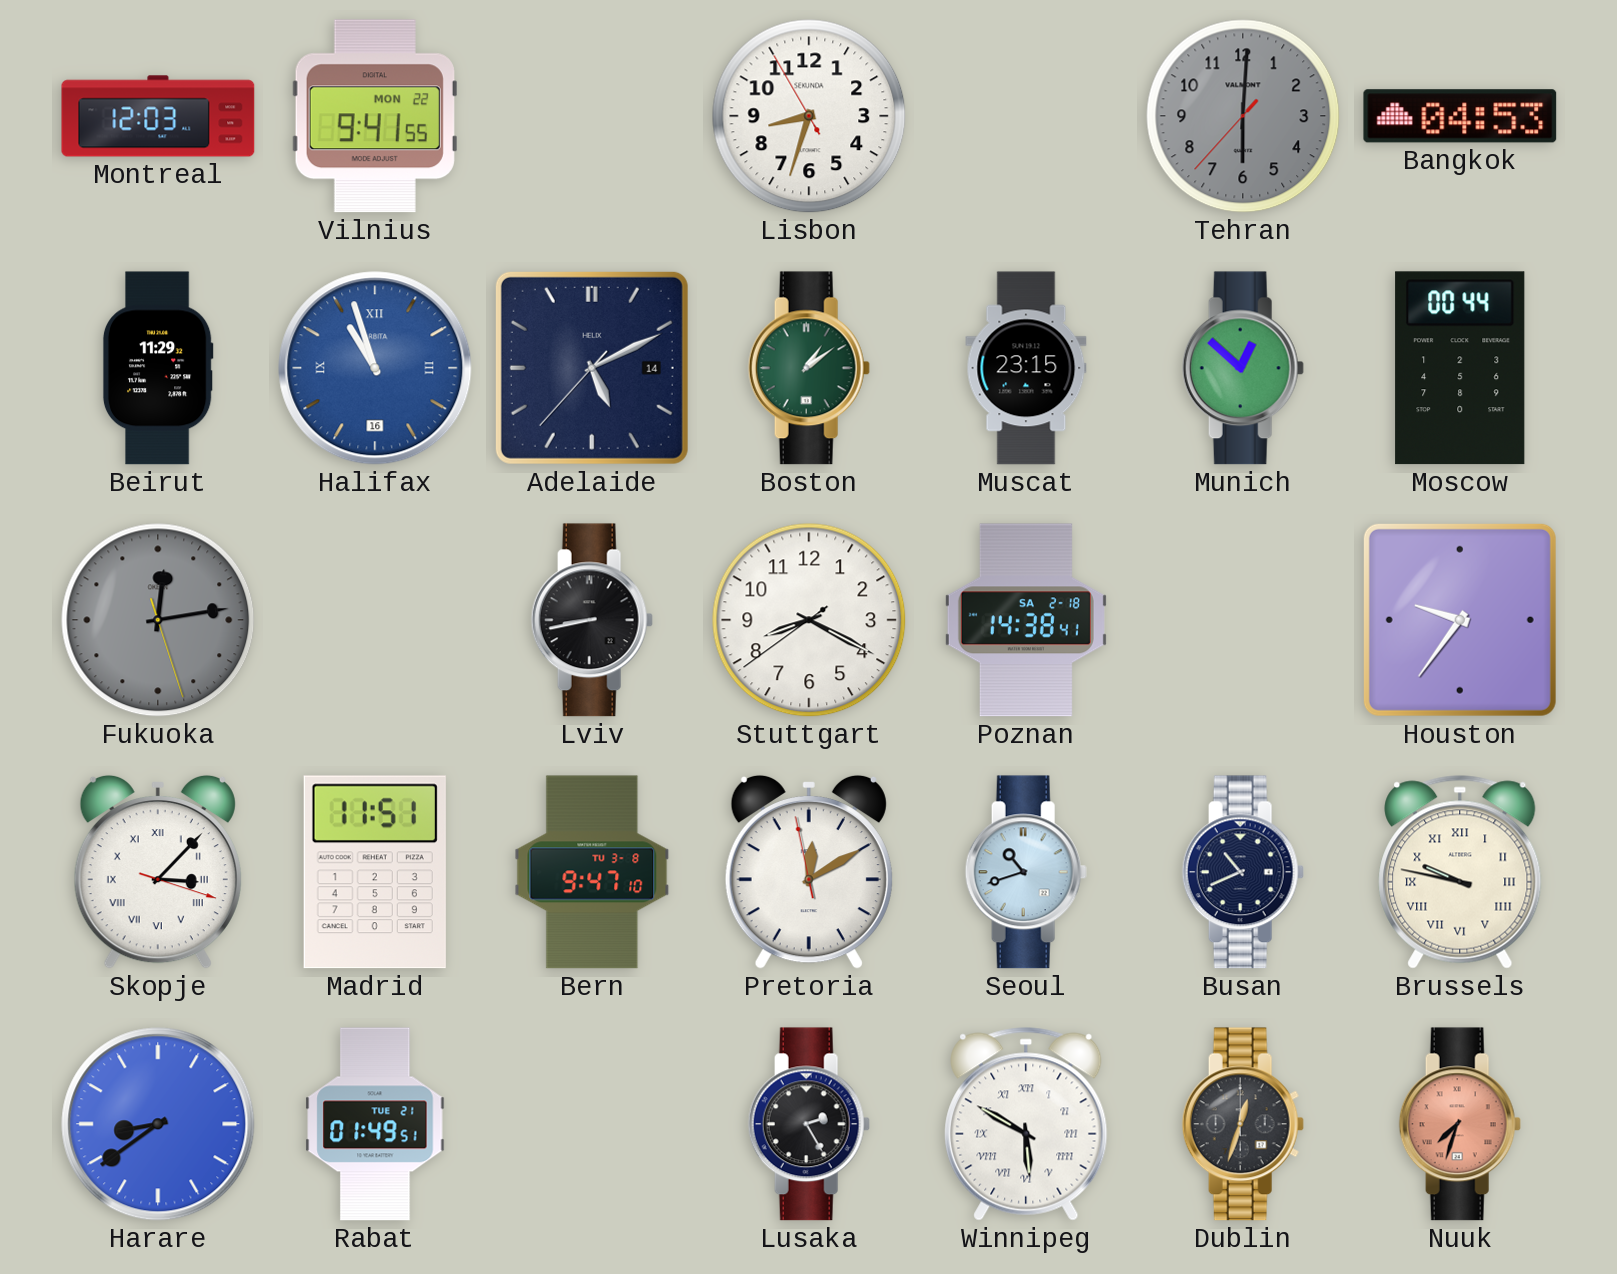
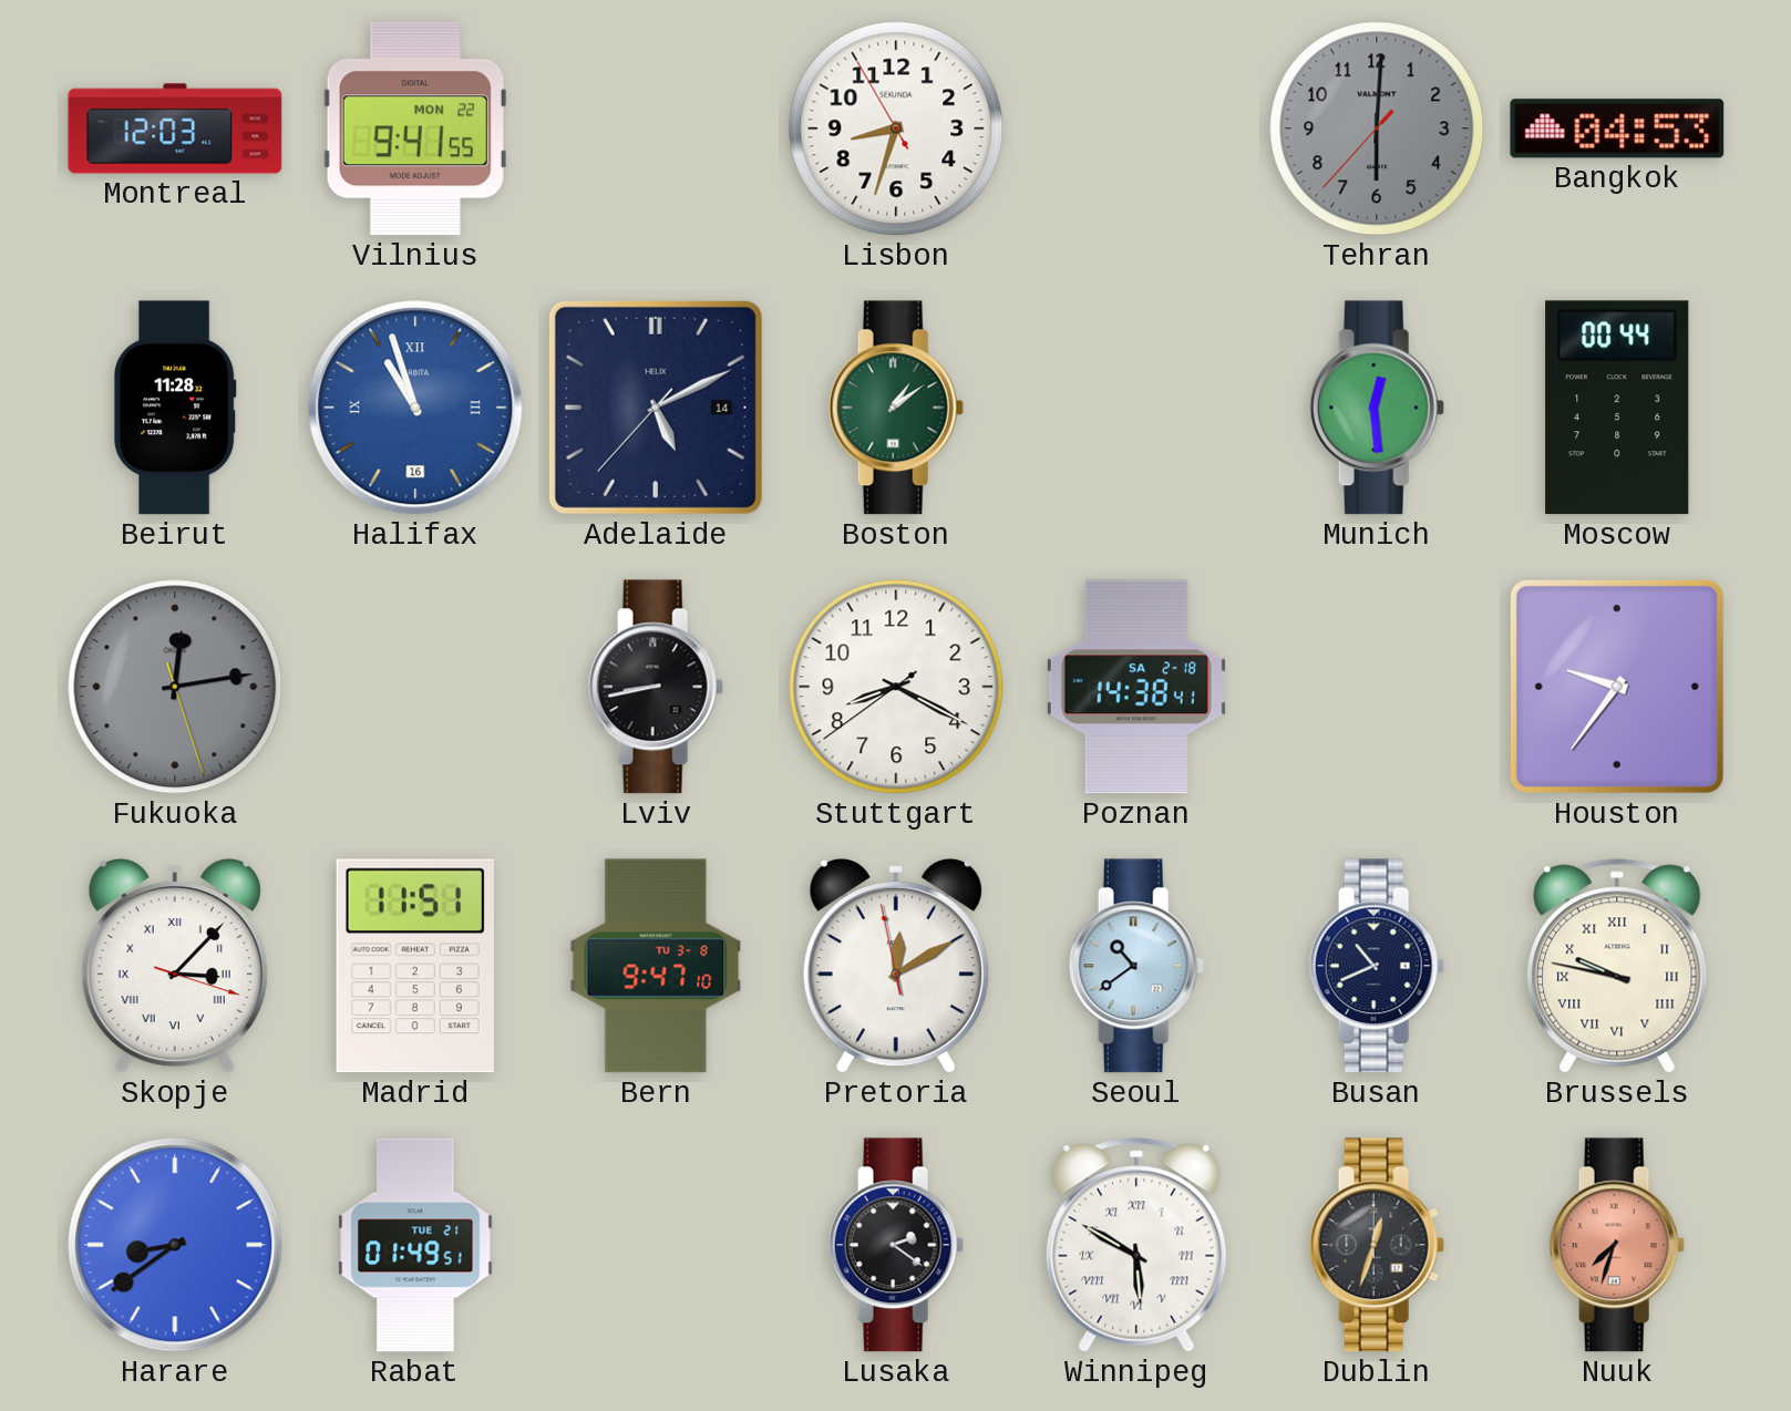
Beirut: 11:29 -> 11:28
Muscat: 23:15 -> none
Munich: 12:52 -> 12:29
Seoul: 10:42 -> 10:39
Lusaka: 2:25 -> 2:21
